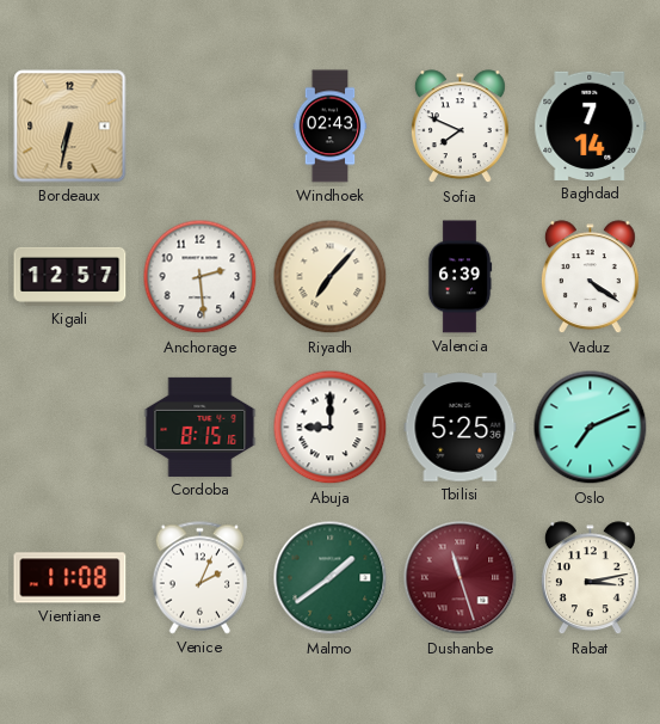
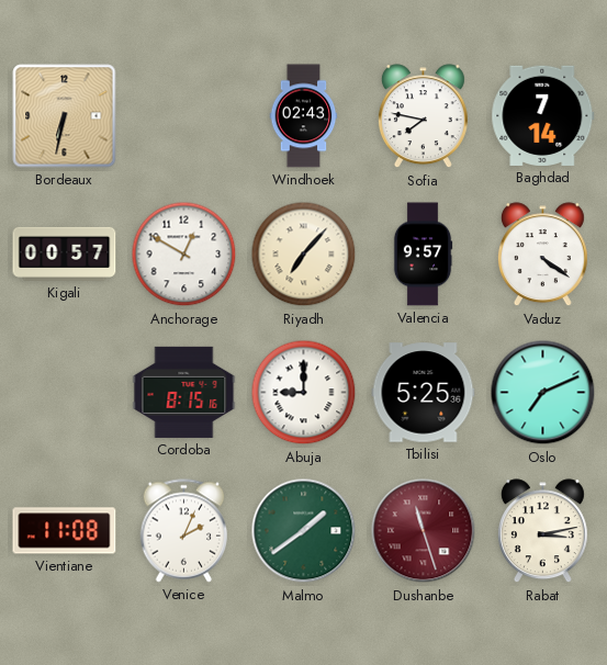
Sofia: 7:49 -> 7:47
Kigali: 12:57 -> 00:57
Anchorage: 2:29 -> 12:50
Valencia: 6:39 -> 9:57
